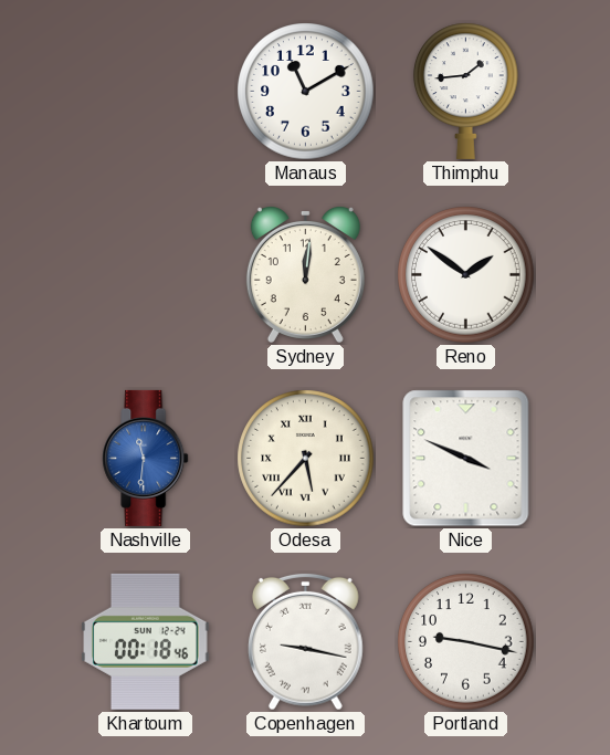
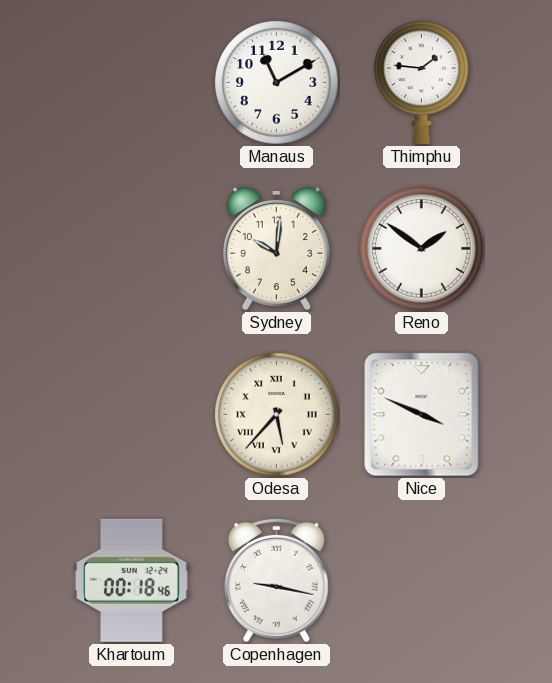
Thimphu: 1:44 -> 1:46
Sydney: 12:01 -> 10:01
Nashville: 11:31 -> none
Portland: 9:17 -> none
